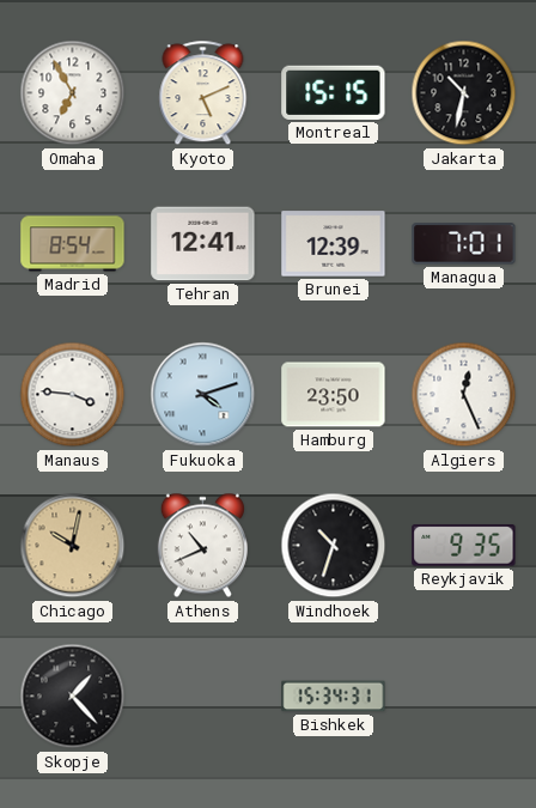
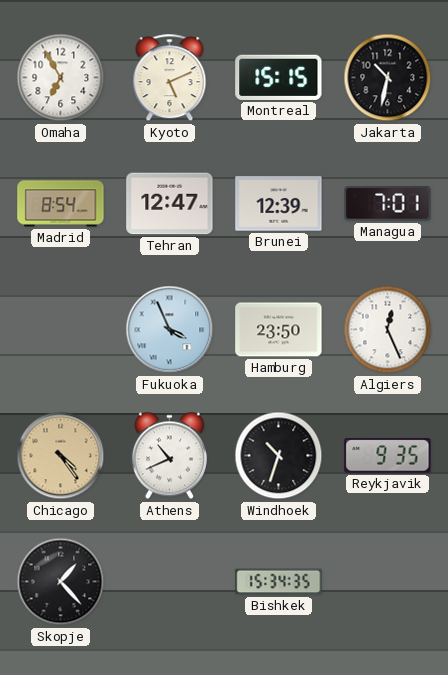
Tehran: 12:41 -> 12:47
Manaus: 3:46 -> none
Fukuoka: 4:12 -> 3:56
Chicago: 10:02 -> 4:24
Bishkek: 15:34:31 -> 15:34:35
